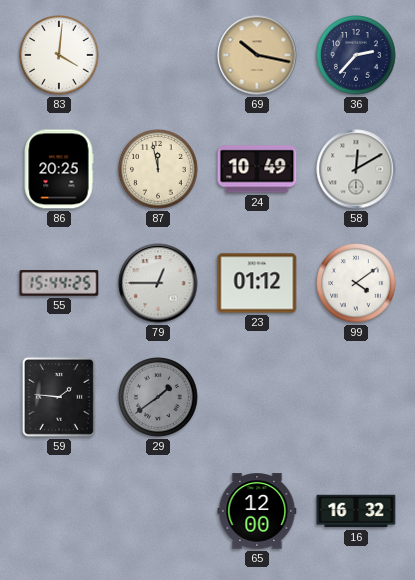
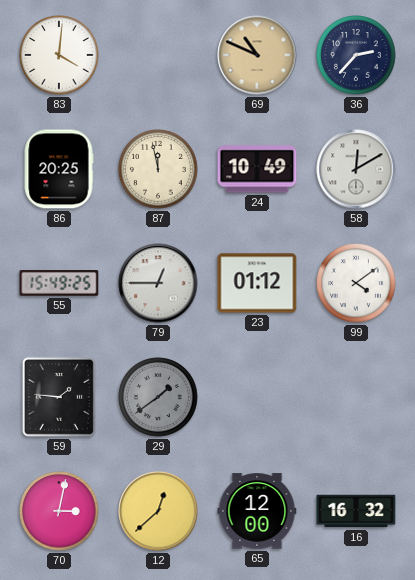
69: 10:17 -> 10:49
55: 15:44 -> 15:49
70: none -> 3:02
12: none -> 12:38
